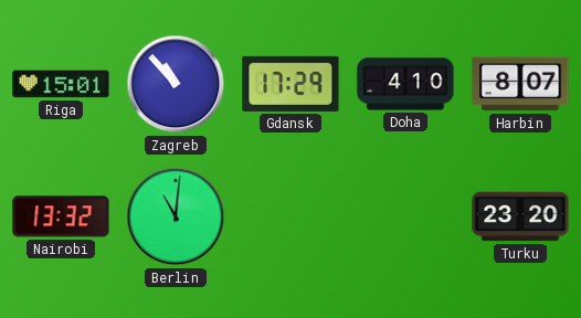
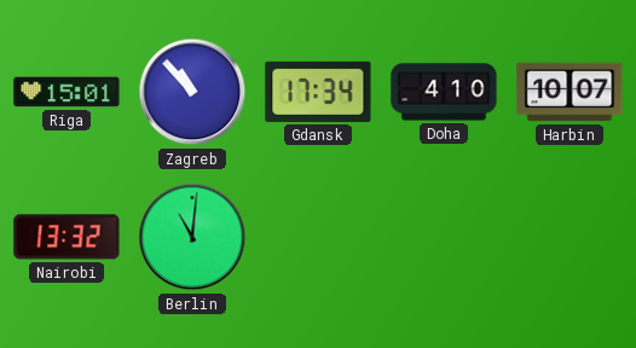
Gdansk: 17:29 -> 17:34
Harbin: 8:07 -> 10:07
Turku: 23:20 -> none
